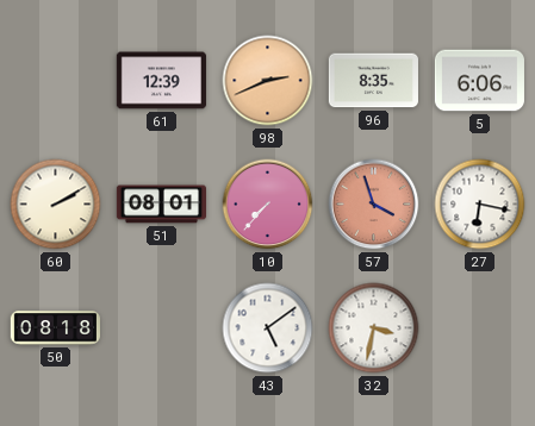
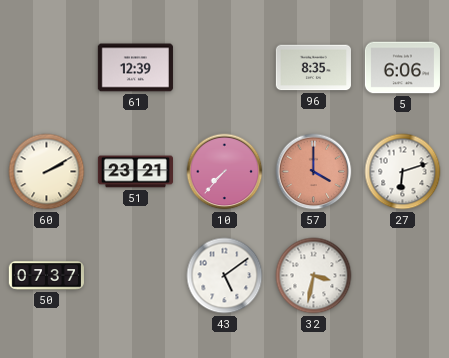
98: 2:41 -> none
51: 08:01 -> 23:21
57: 3:57 -> 4:00
27: 6:17 -> 6:12
50: 08:18 -> 07:37
